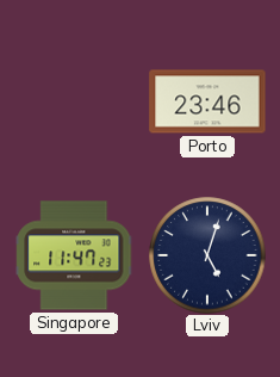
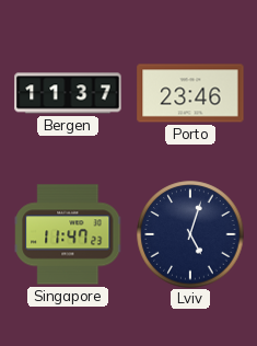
Bergen: none -> 11:37
